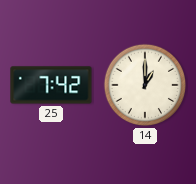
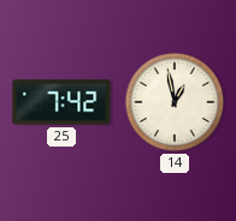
14: 1:00 -> 12:58
